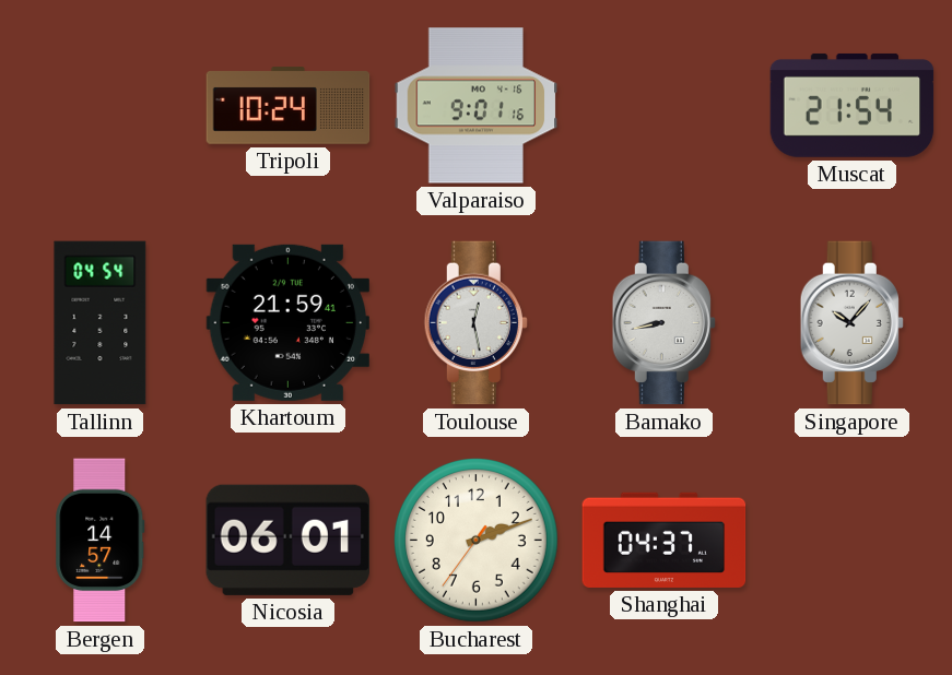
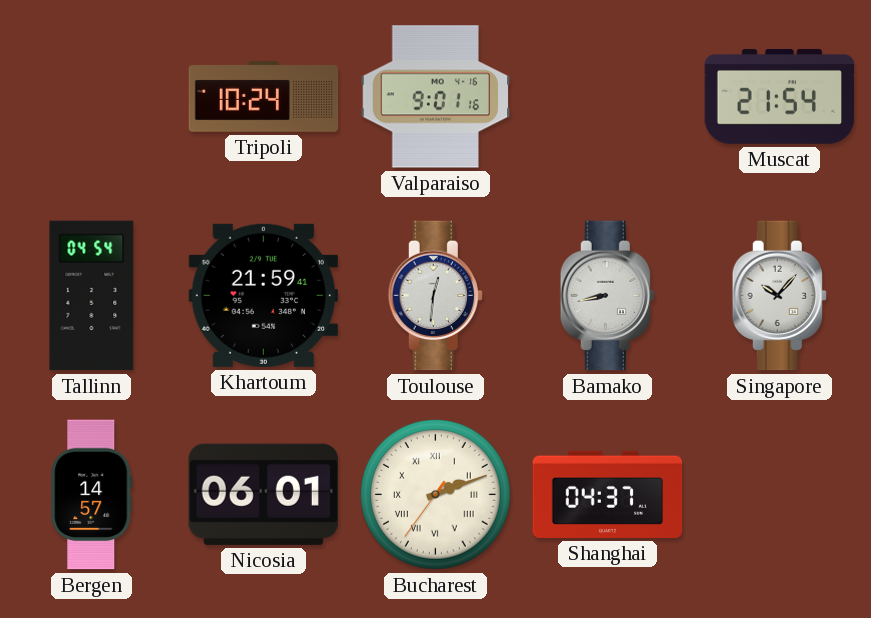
Toulouse: 12:28 -> 12:31
Bucharest numerals: Arabic -> Roman
